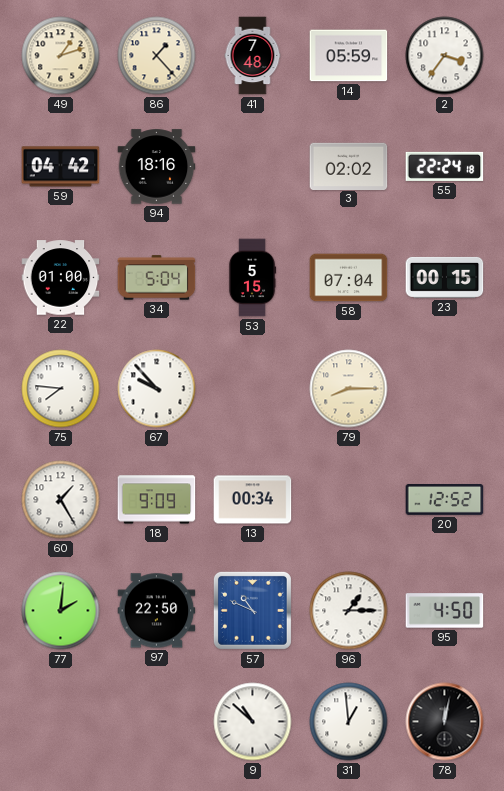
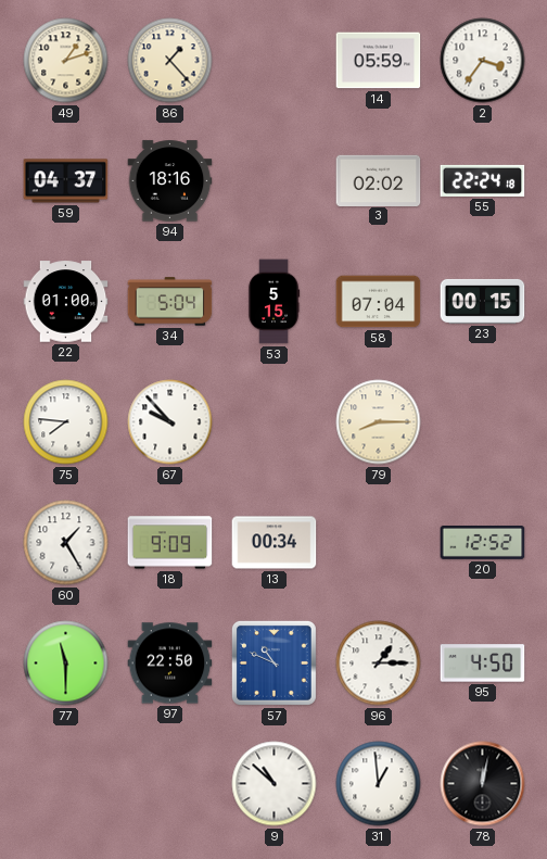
41: 7:48 -> none
59: 04:42 -> 04:37
77: 2:01 -> 11:30
